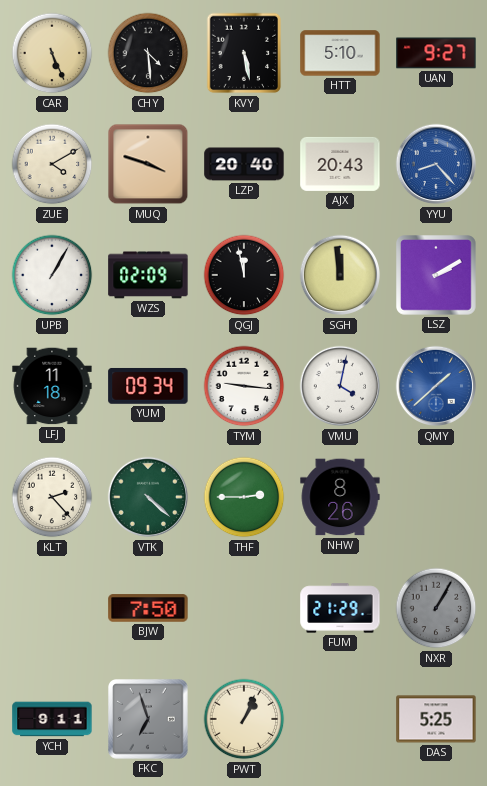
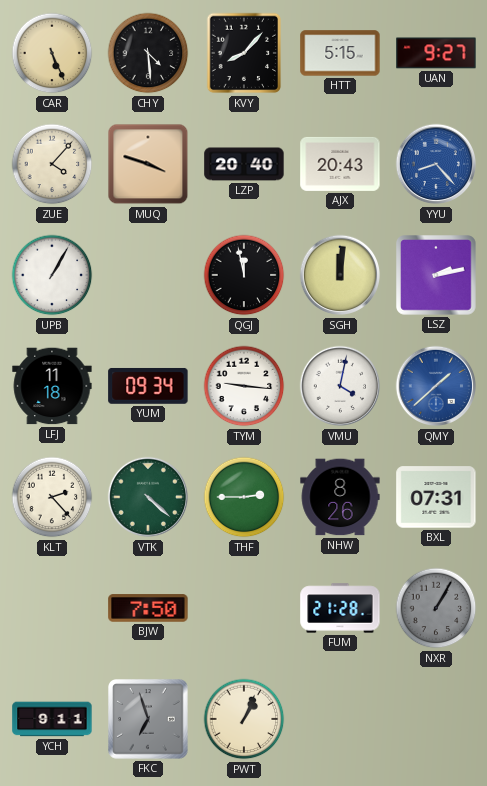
KVY: 5:28 -> 8:07
HTT: 5:10 -> 5:15
ZUE: 4:10 -> 4:07
WZS: 02:09 -> none
SGH: 11:59 -> 12:01
LSZ: 2:10 -> 2:13
BXL: none -> 07:31
FUM: 21:29 -> 21:28
DAS: 5:25 -> none
